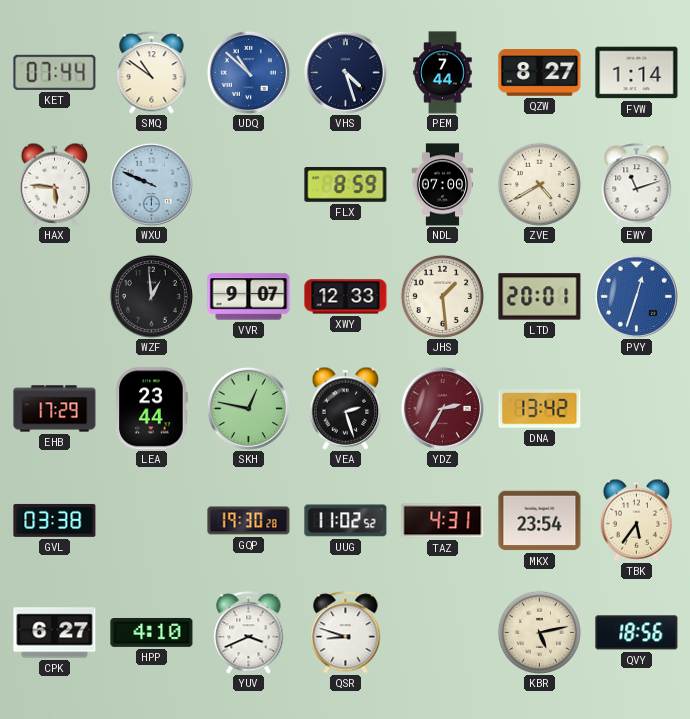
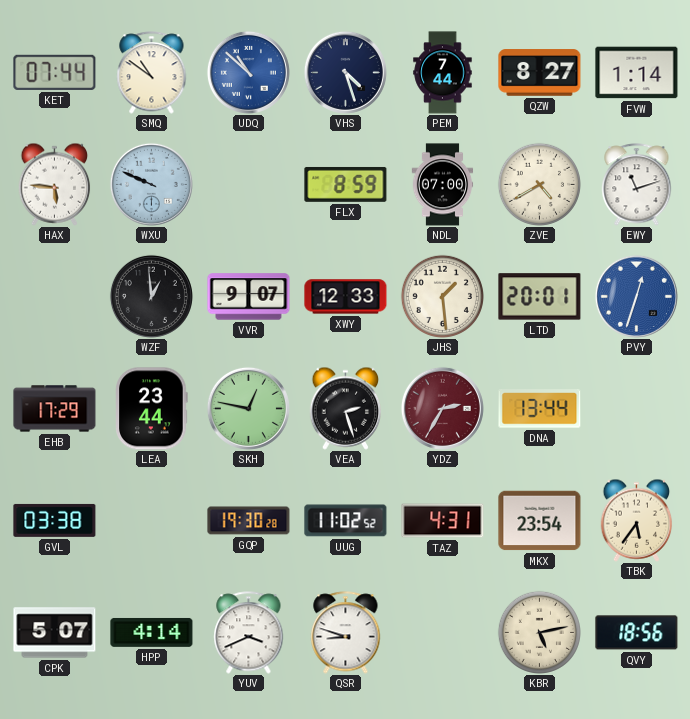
DNA: 13:42 -> 13:44
CPK: 6:27 -> 5:07
HPP: 4:10 -> 4:14
